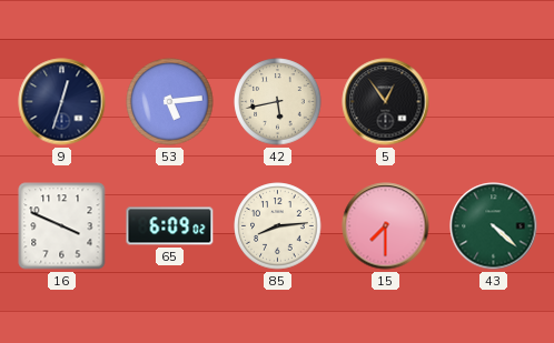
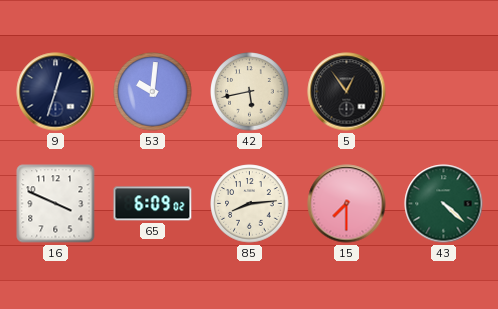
53: 5:14 -> 10:01
